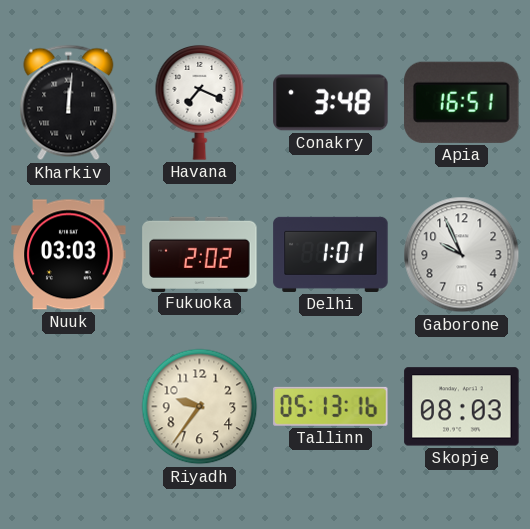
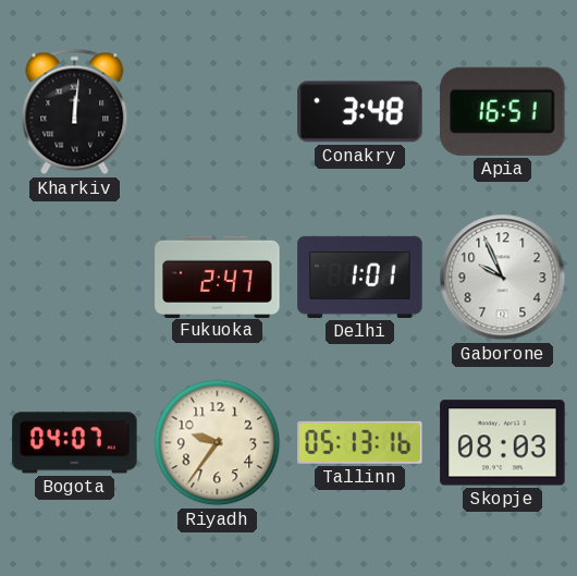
Havana: 7:19 -> none
Nuuk: 03:03 -> none
Fukuoka: 2:02 -> 2:47
Bogota: none -> 04:07
